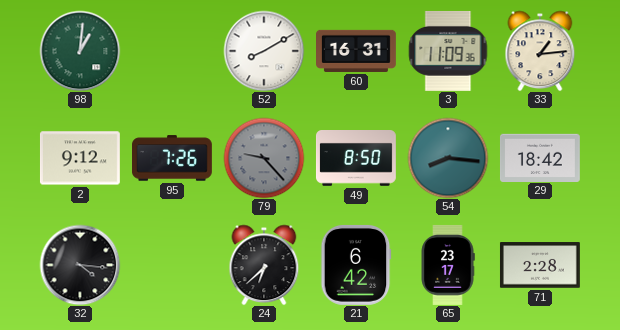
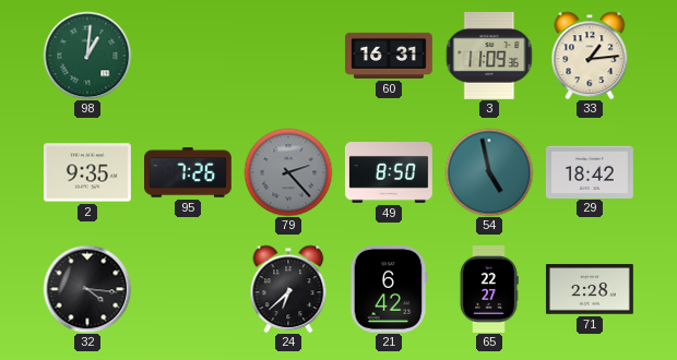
52: 8:10 -> none
2: 9:12 -> 9:35
79: 9:23 -> 2:23
54: 8:16 -> 4:58
65: 23:17 -> 22:27
